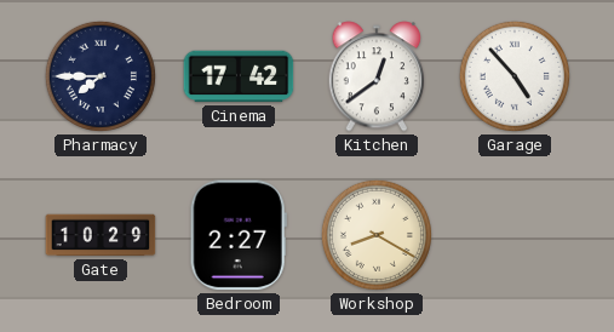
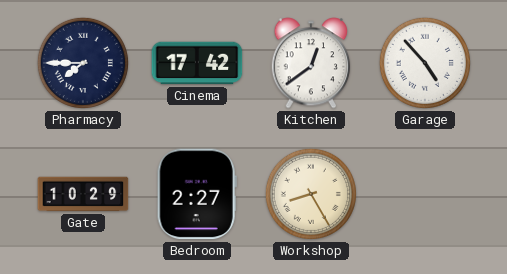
Workshop: 8:20 -> 8:25
